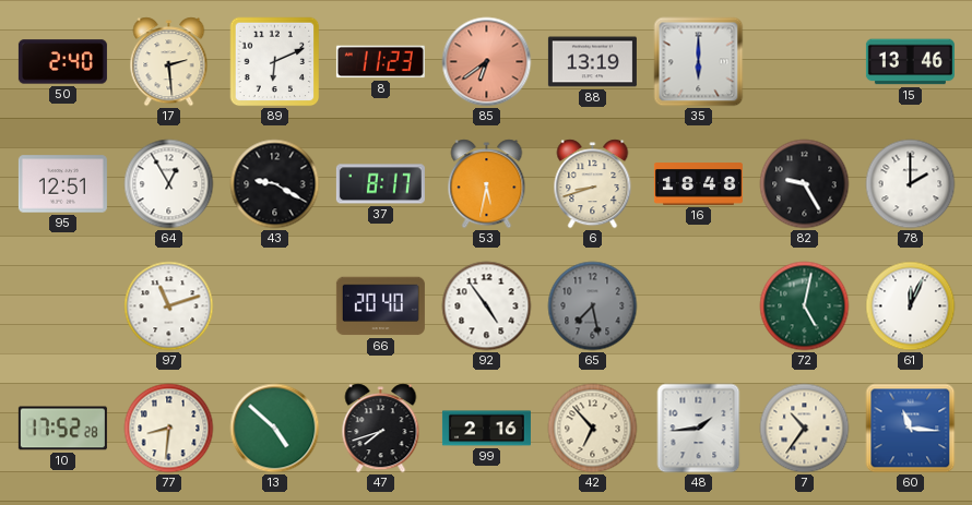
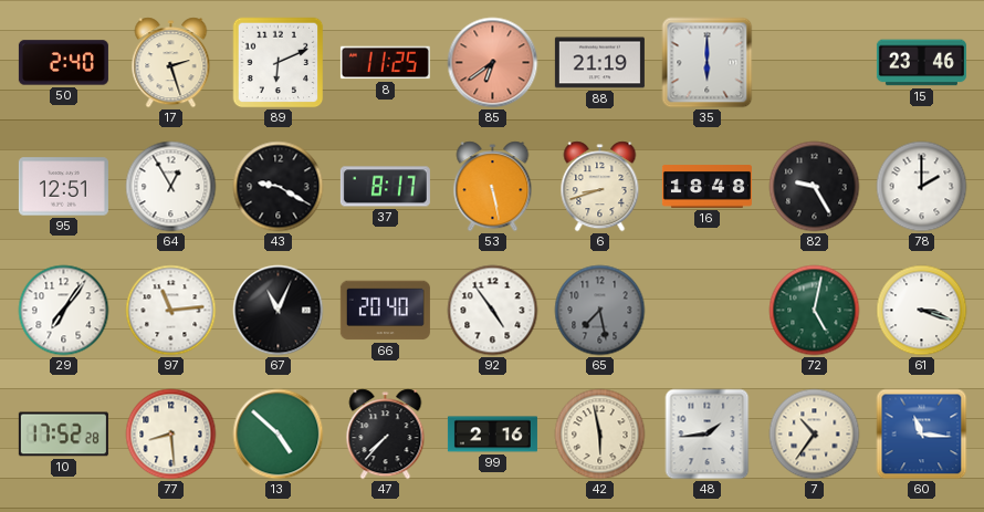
17: 2:29 -> 2:27
8: 11:23 -> 11:25
88: 13:19 -> 21:19
15: 13:46 -> 23:46
53: 5:32 -> 5:28
29: none -> 7:06
97: 11:12 -> 11:14
67: none -> 11:04
61: 12:04 -> 3:18
77: 8:31 -> 8:29
47: 7:42 -> 7:37
42: 6:53 -> 5:58
